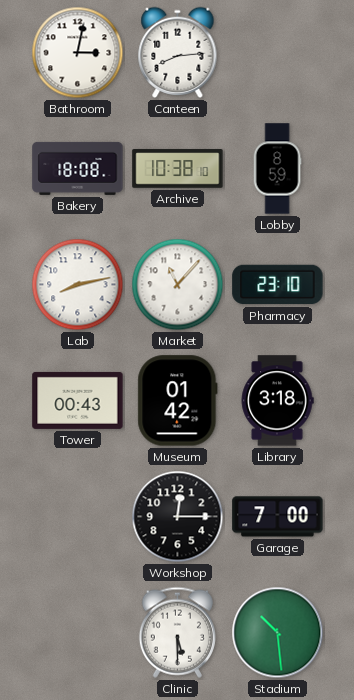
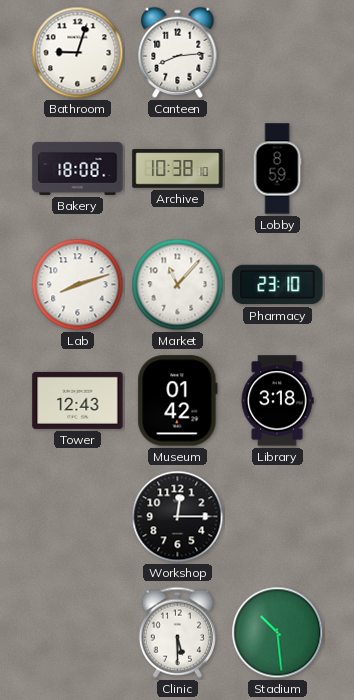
Bathroom: 3:02 -> 9:03
Lab: 8:13 -> 8:12
Tower: 00:43 -> 12:43
Garage: 7:00 -> none
